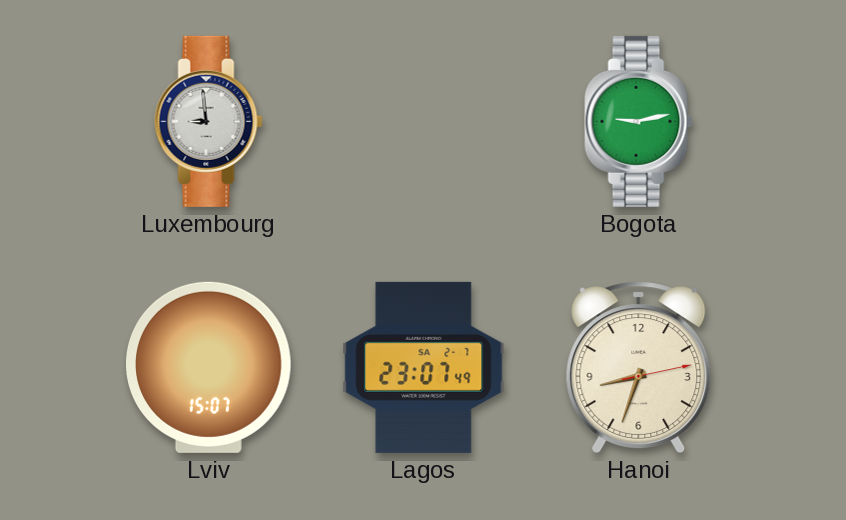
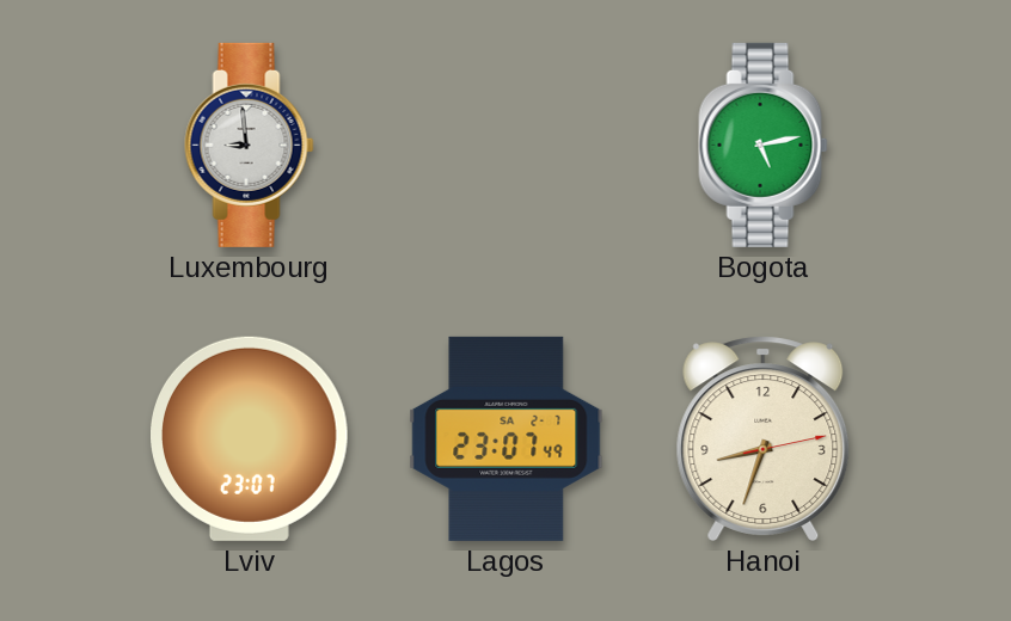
Bogota: 9:13 -> 5:13
Lviv: 15:07 -> 23:07
